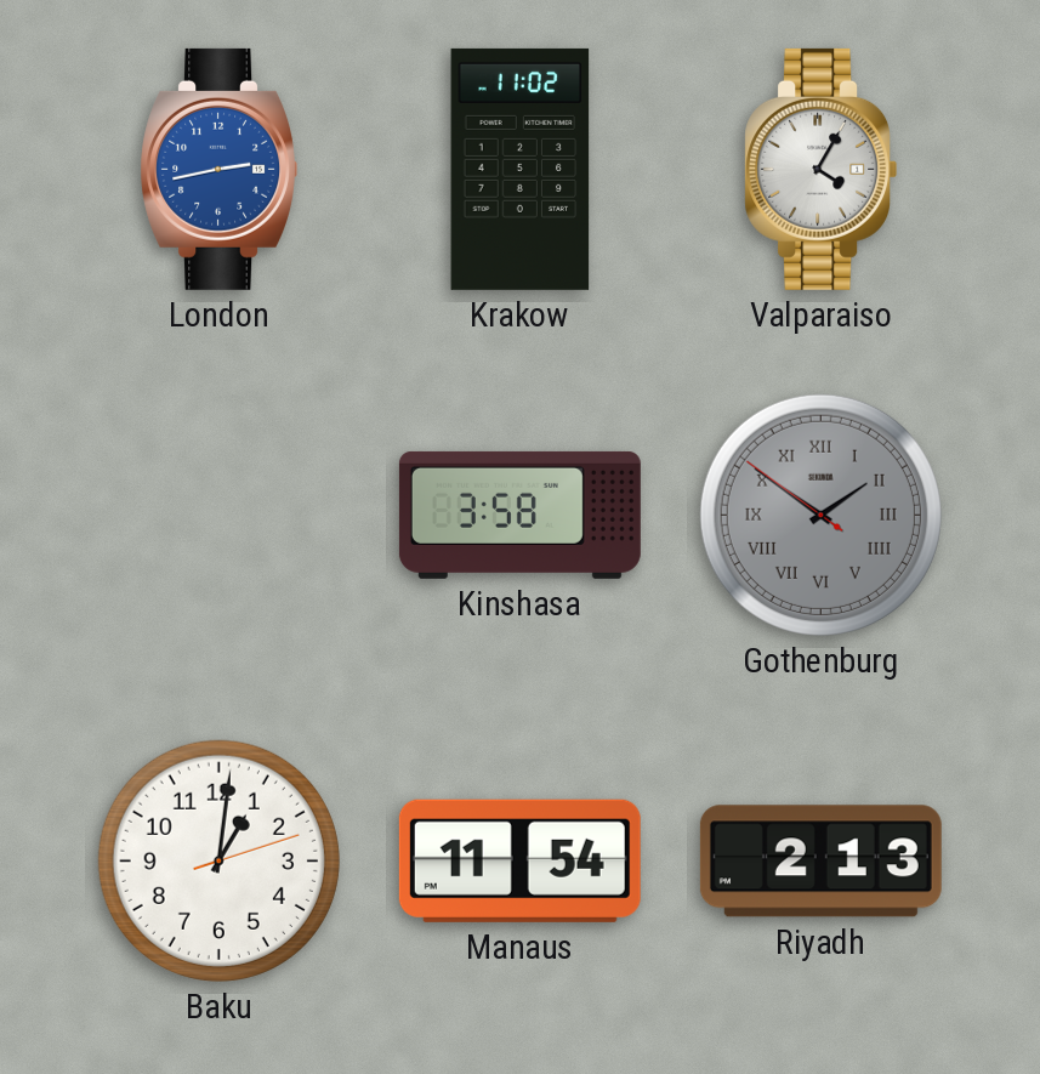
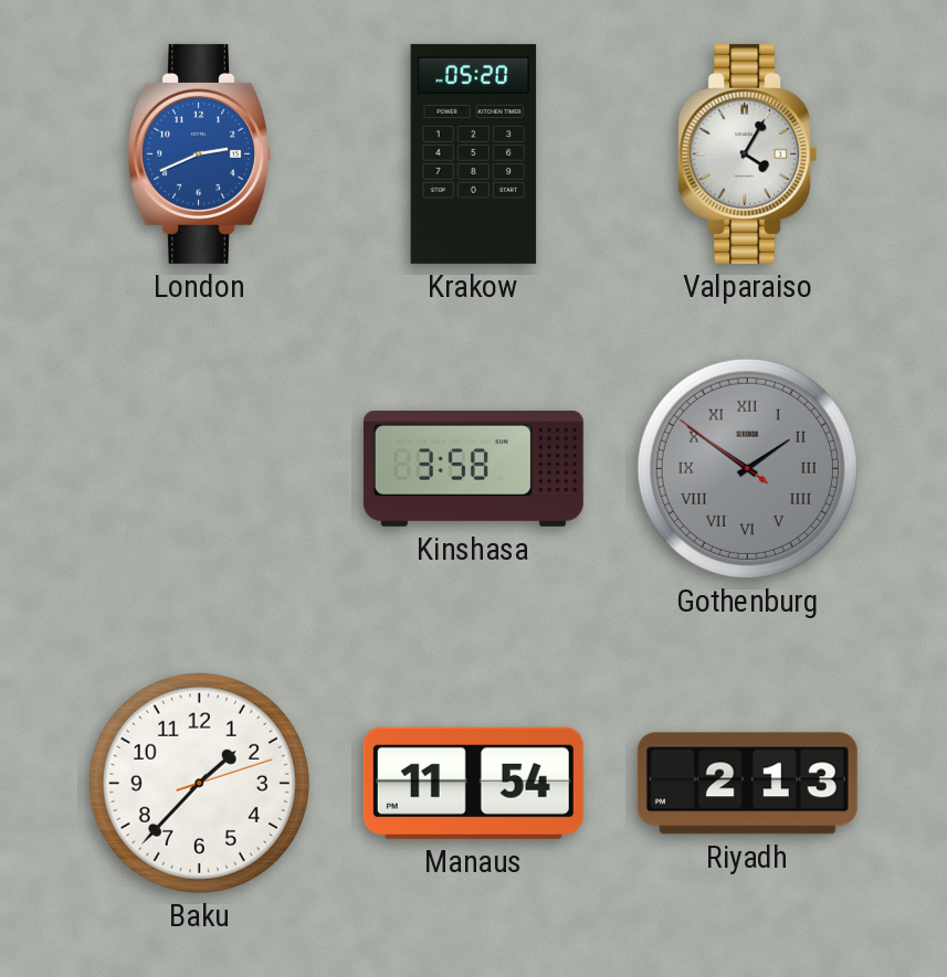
London: 2:43 -> 2:41
Krakow: 11:02 -> 05:20
Baku: 1:01 -> 1:37
